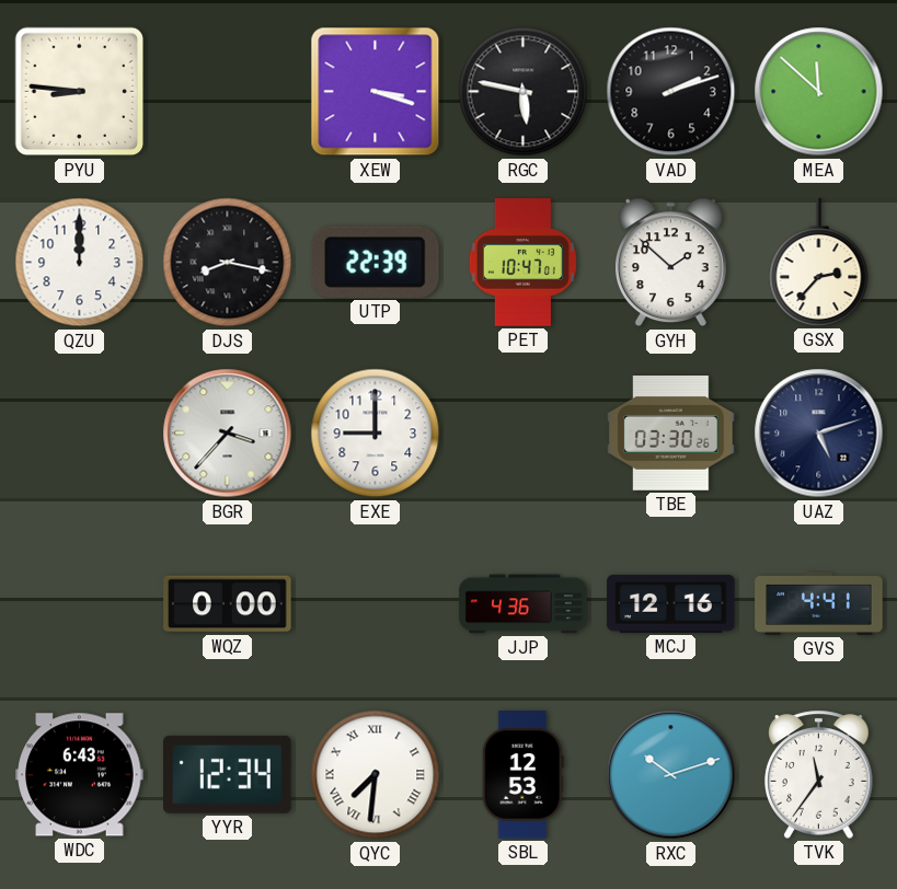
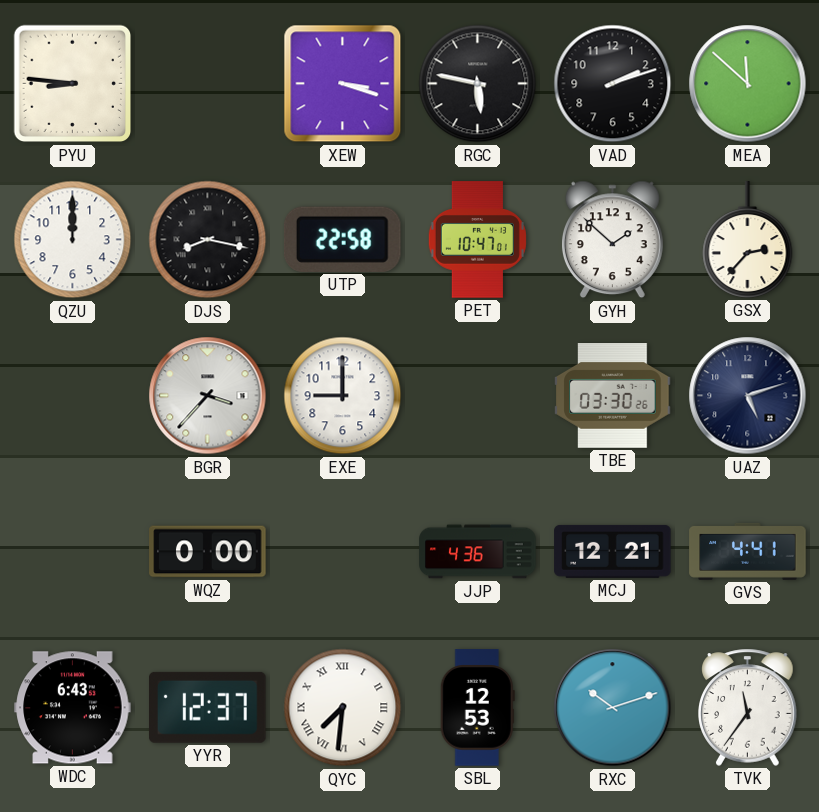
UTP: 22:39 -> 22:58
MCJ: 12:16 -> 12:21
YYR: 12:34 -> 12:37
